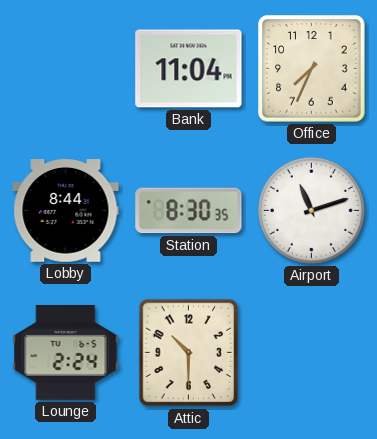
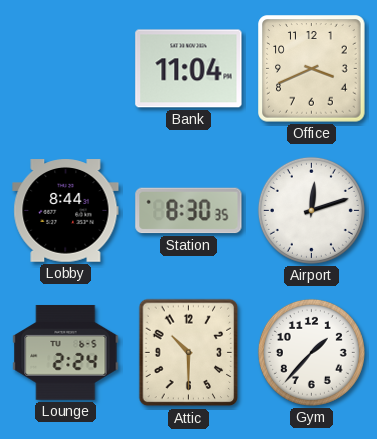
Office: 7:34 -> 3:41
Airport: 11:12 -> 12:12
Gym: none -> 1:37
